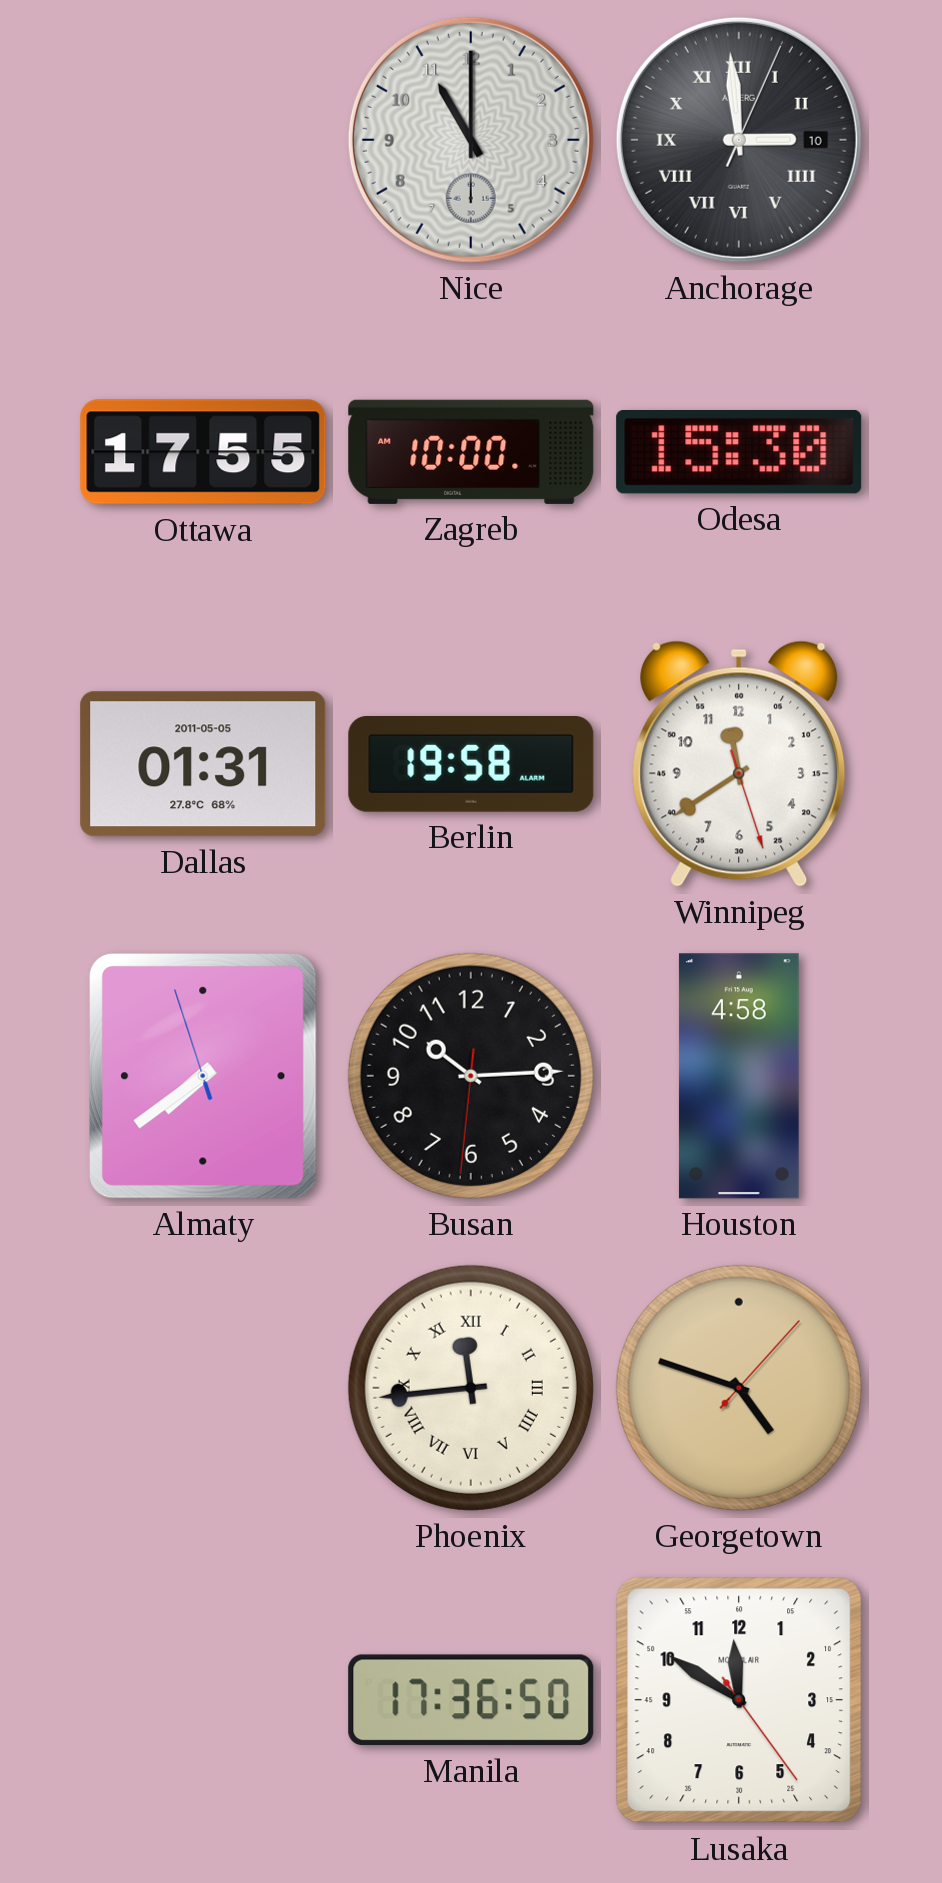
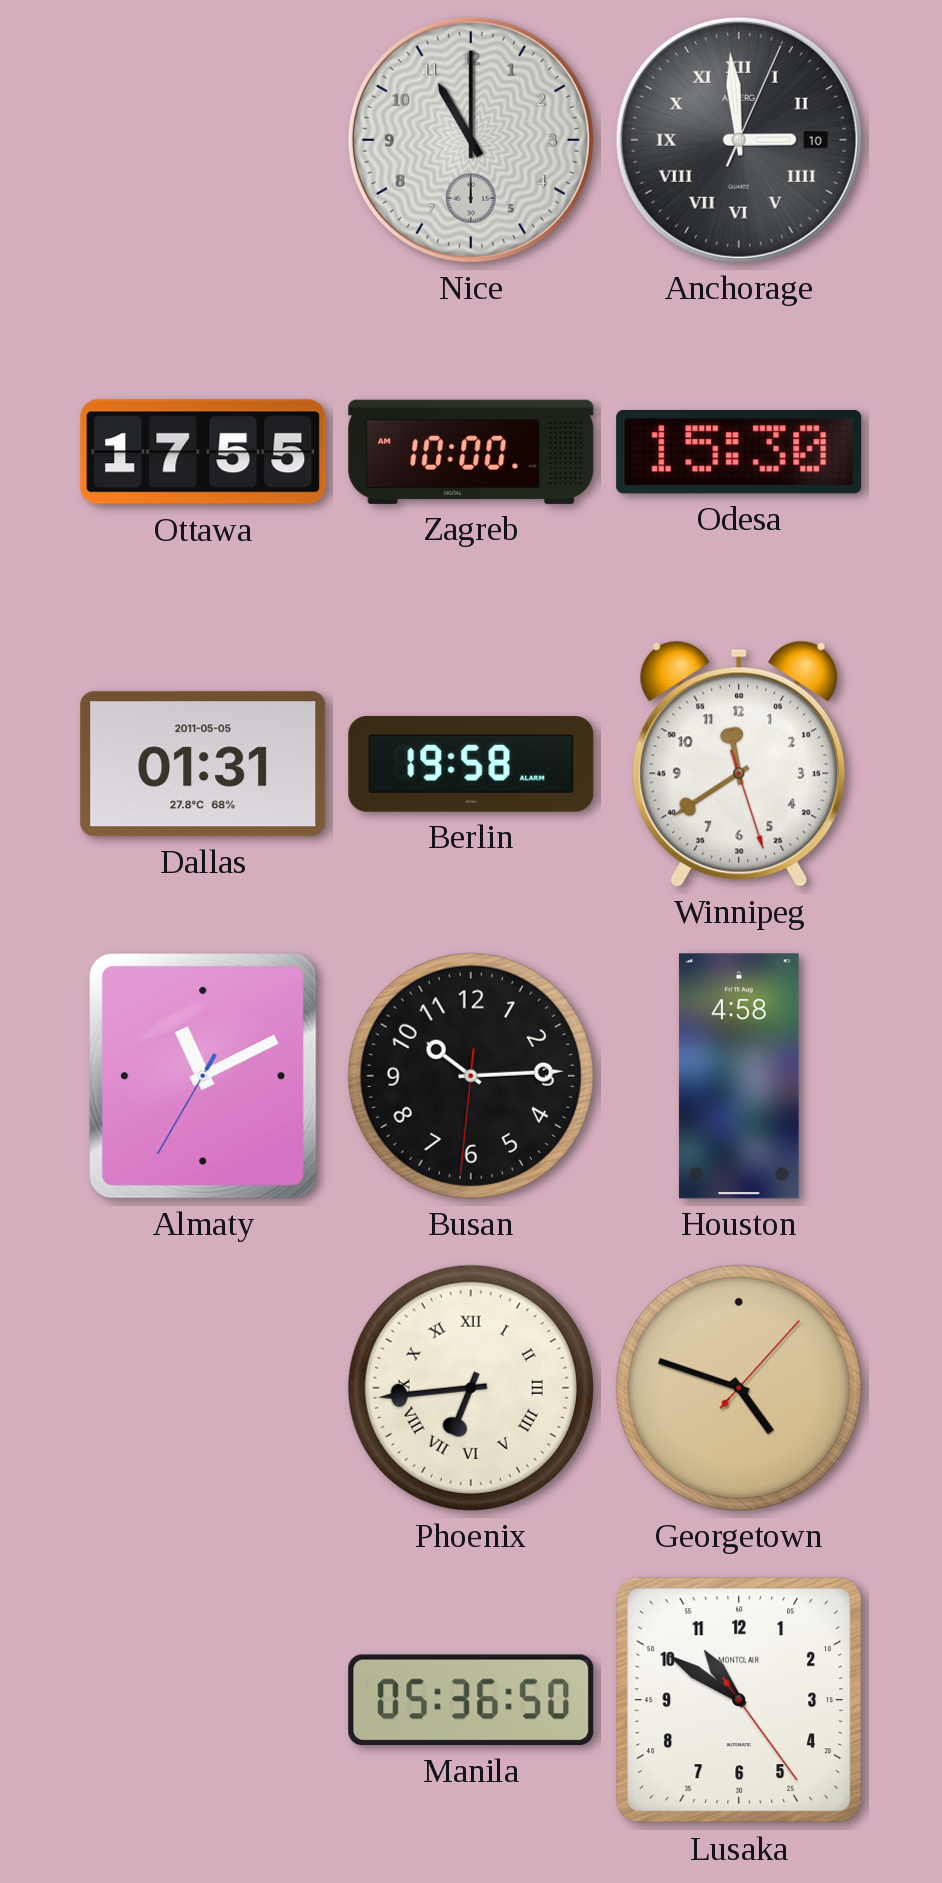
Almaty: 7:38 -> 11:10
Phoenix: 11:44 -> 6:44
Manila: 17:36 -> 05:36
Lusaka: 11:50 -> 10:50
